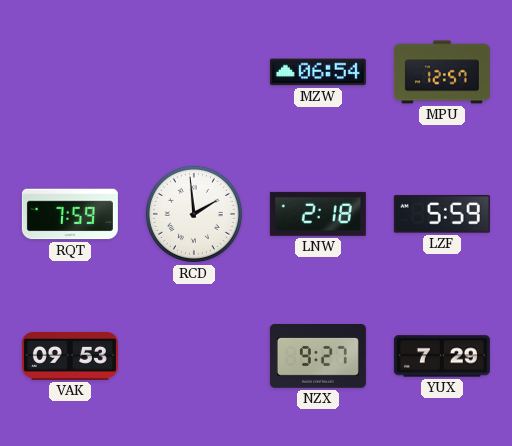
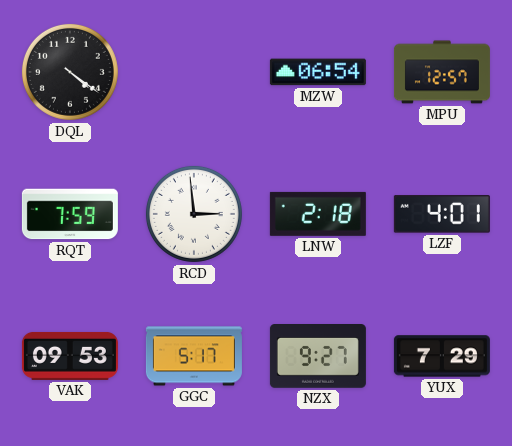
DQL: none -> 4:21
RCD: 1:59 -> 2:59
LZF: 5:59 -> 4:01
GGC: none -> 5:17
